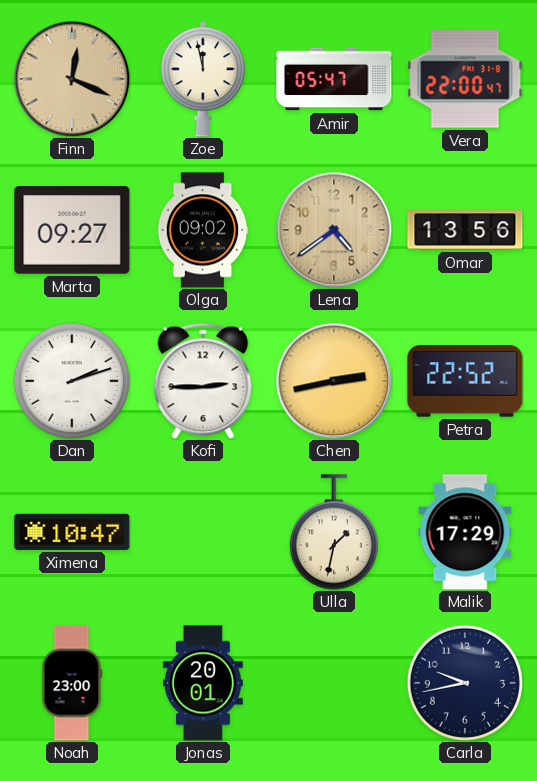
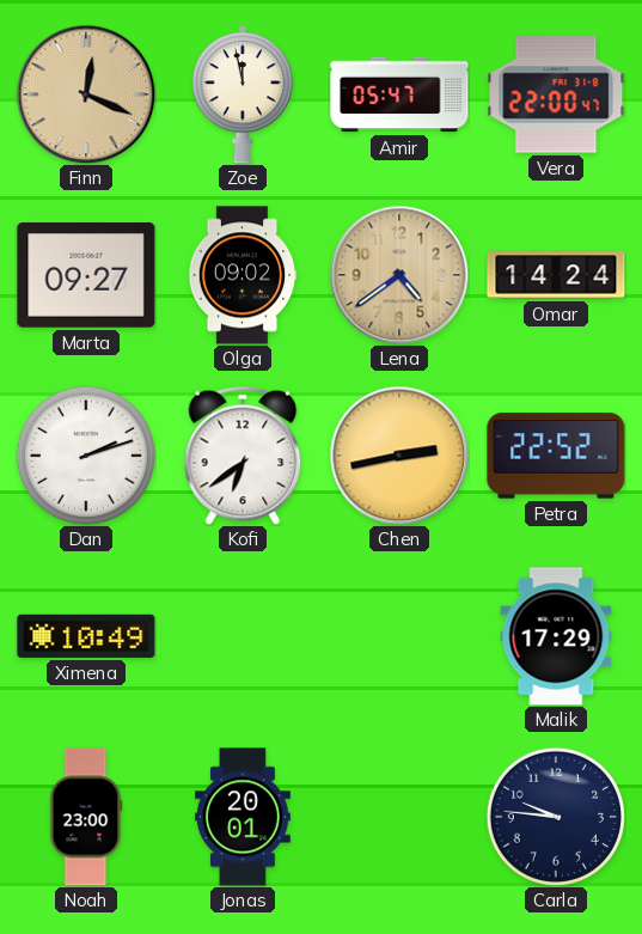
Omar: 13:56 -> 14:24
Kofi: 2:45 -> 6:39
Ximena: 10:47 -> 10:49
Ulla: 1:32 -> none
Carla: 9:43 -> 9:46
